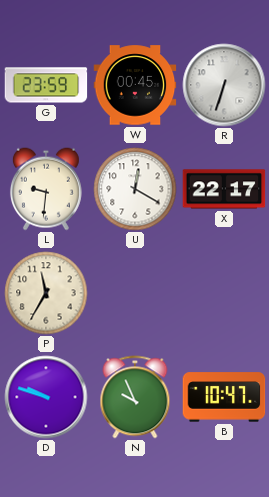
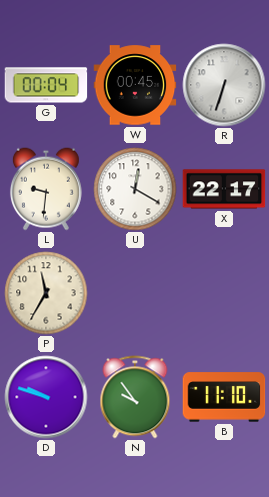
G: 23:59 -> 00:04
N: 9:56 -> 9:54
B: 10:47 -> 11:10
